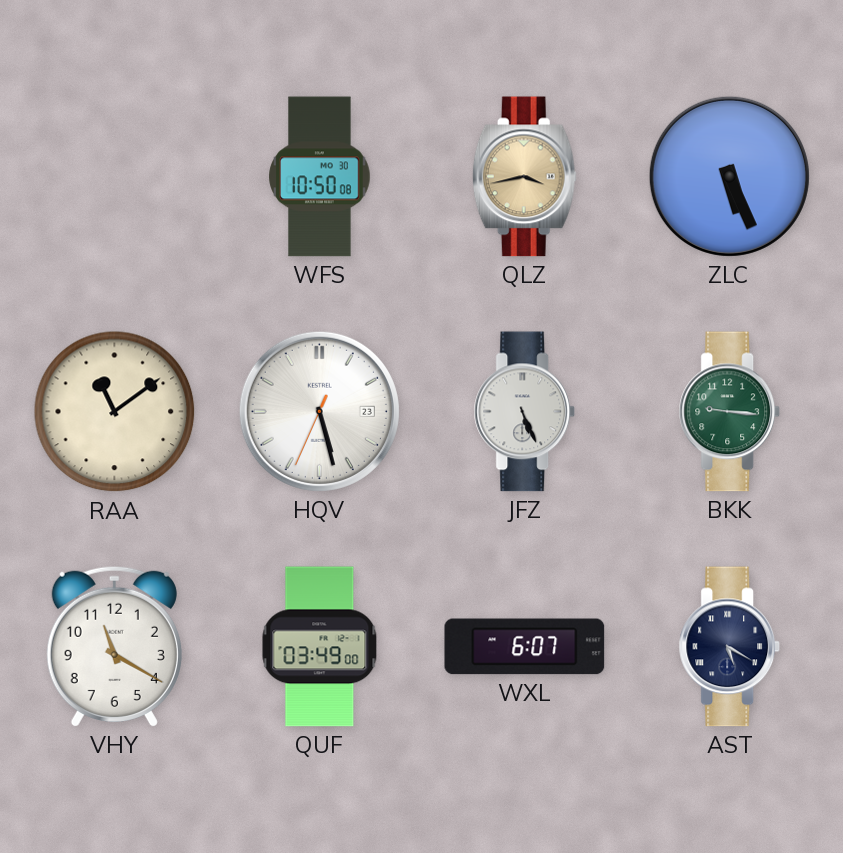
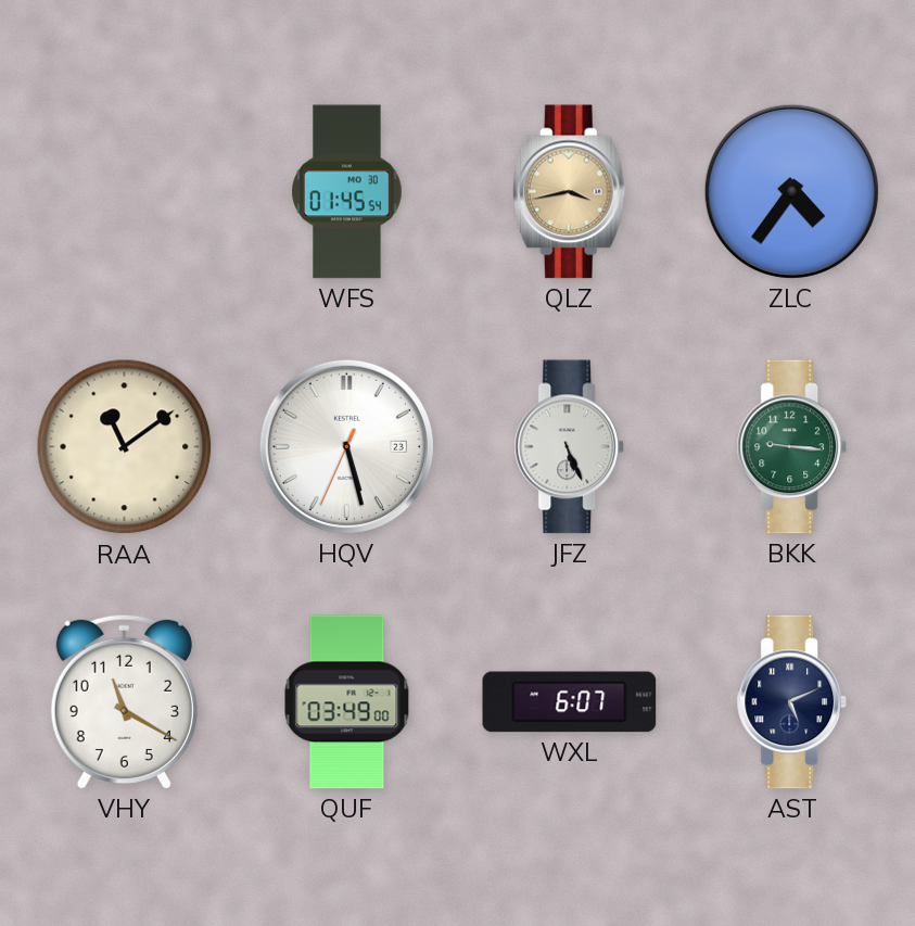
WFS: 10:50 -> 01:45
ZLC: 5:26 -> 4:36
AST: 5:20 -> 5:11
